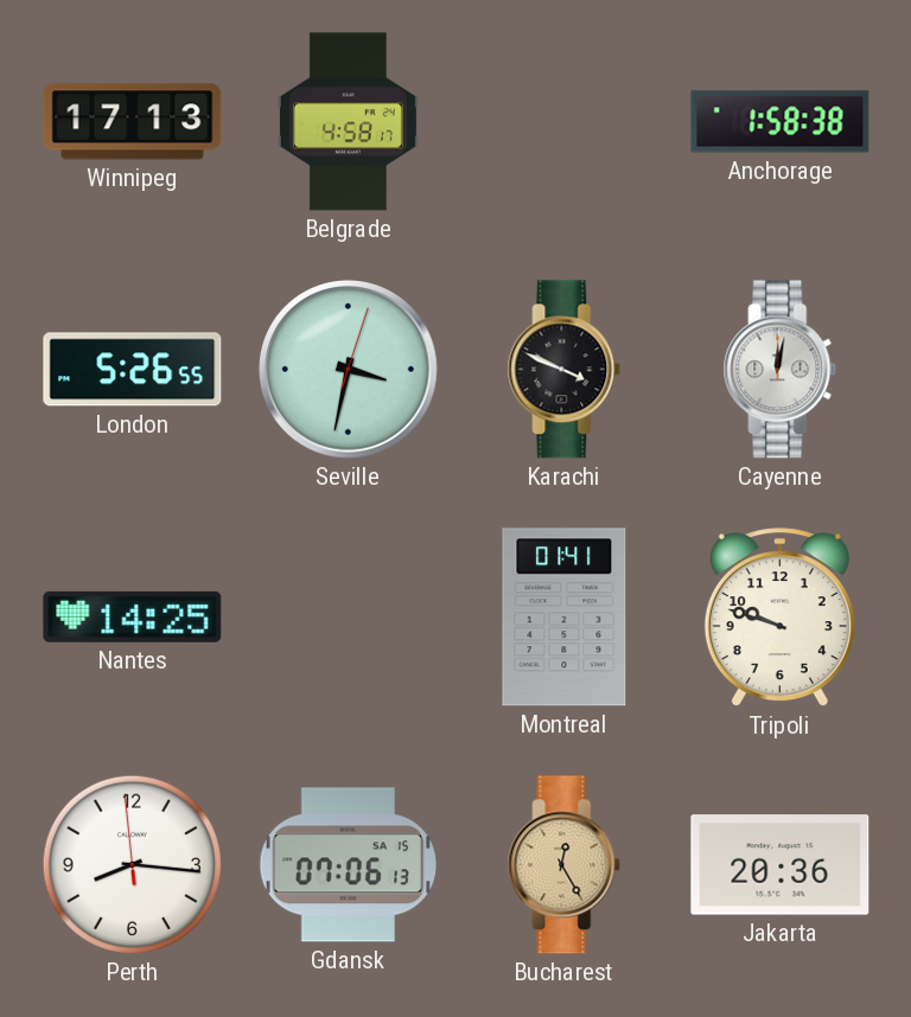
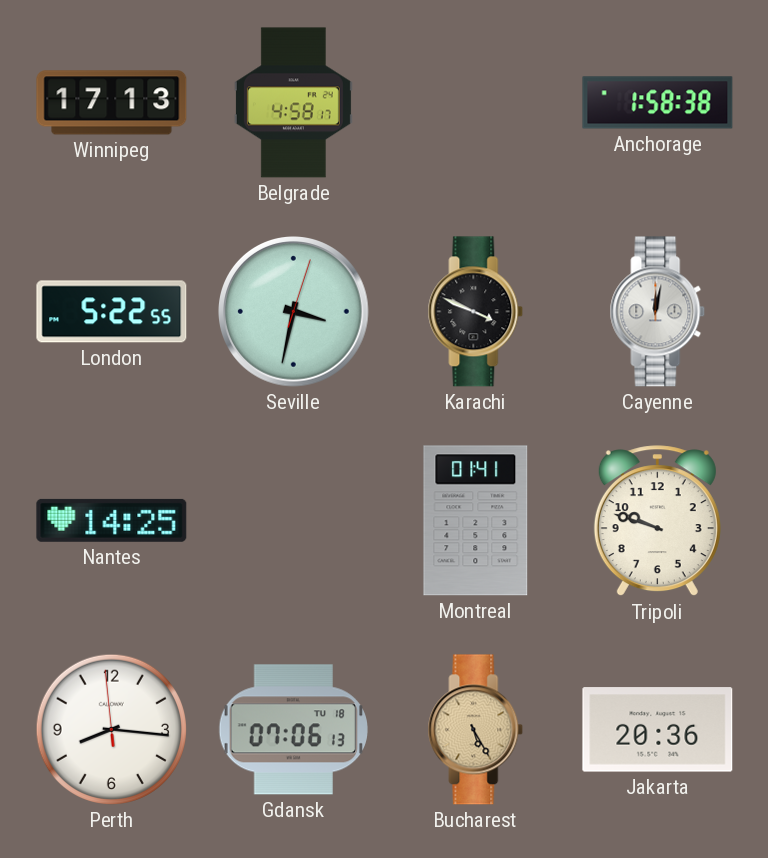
London: 5:26 -> 5:22
Gdansk date: SA 15 -> TU 18
Bucharest: 12:25 -> 5:25
